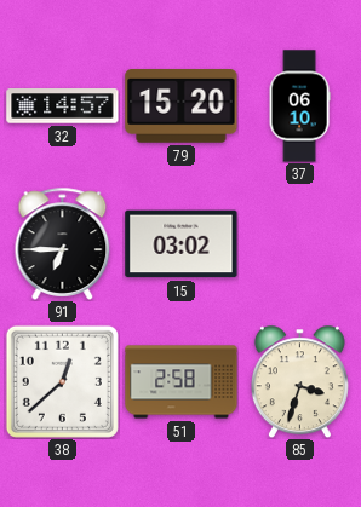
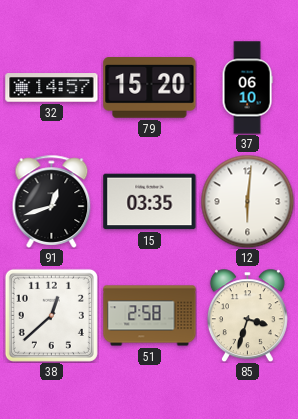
91: 6:45 -> 12:42
15: 03:02 -> 03:35
12: none -> 6:01
